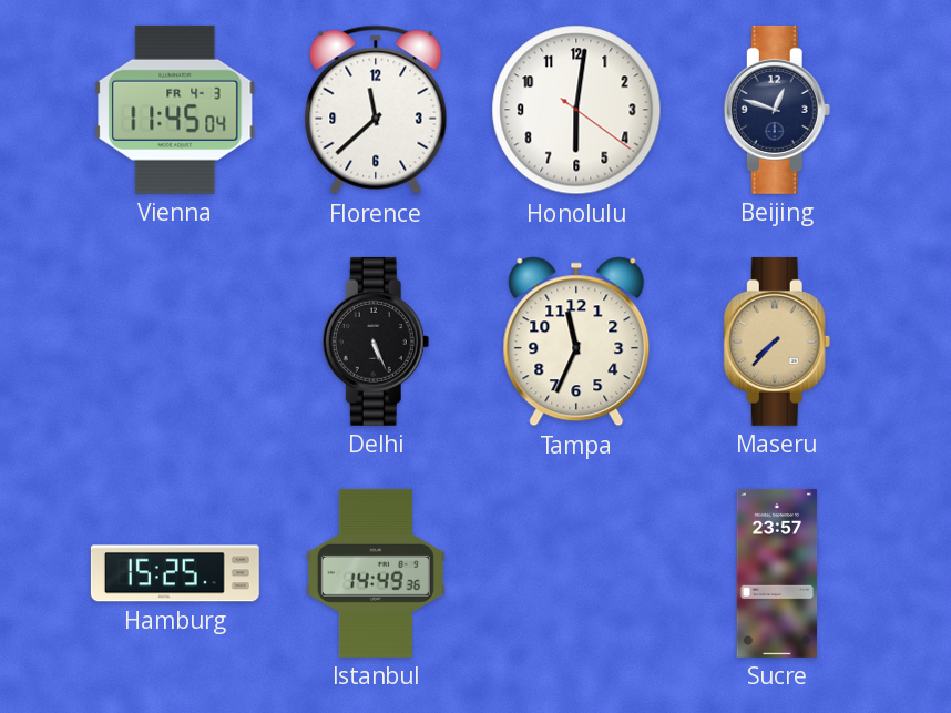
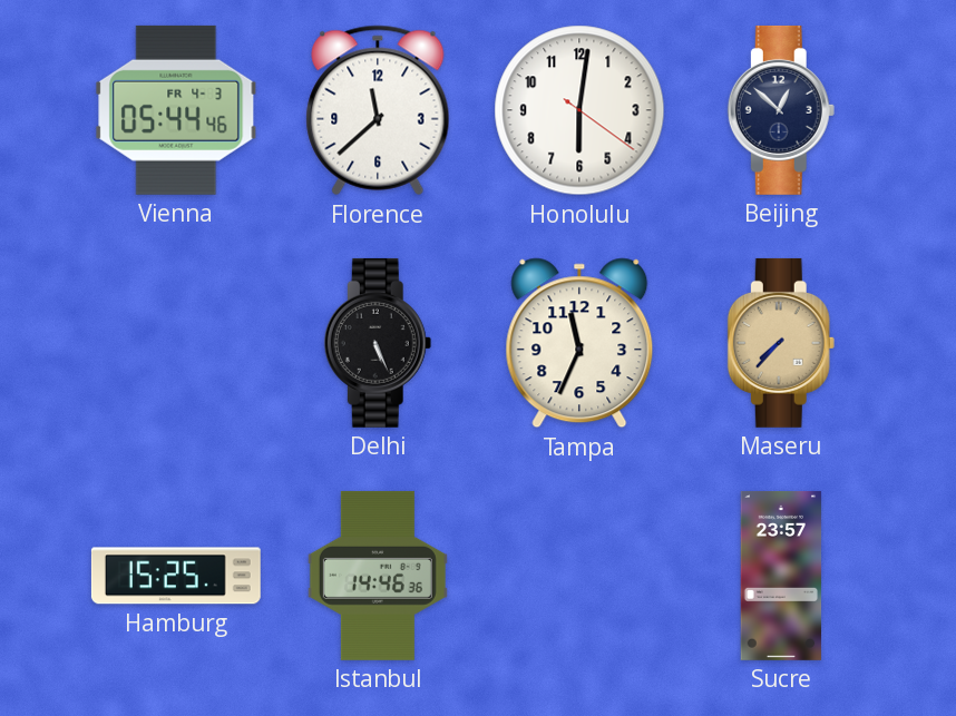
Vienna: 11:45 -> 05:44
Beijing: 12:48 -> 12:52
Istanbul: 14:49 -> 14:46
